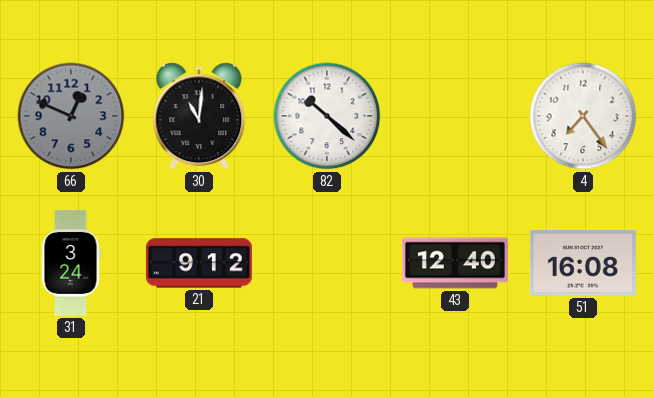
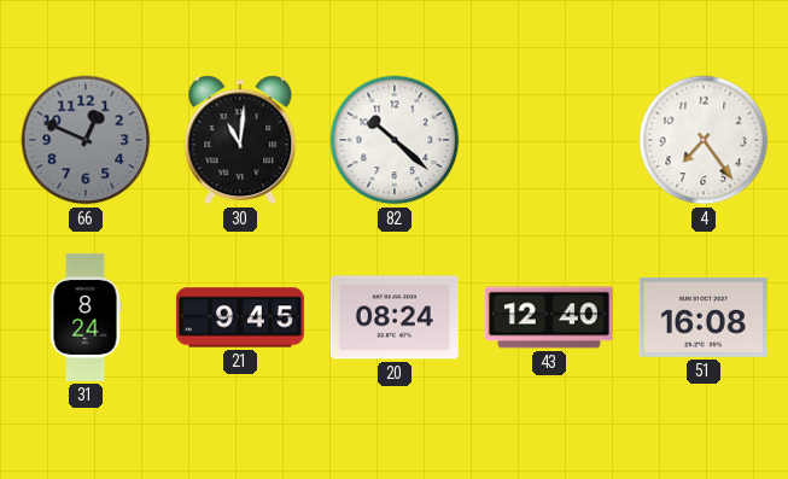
31: 3:24 -> 8:24
21: 9:12 -> 9:45
20: none -> 08:24
